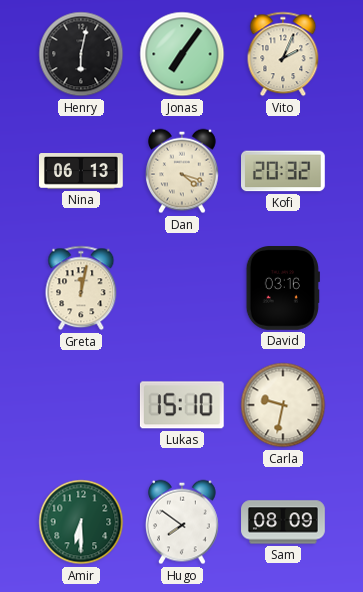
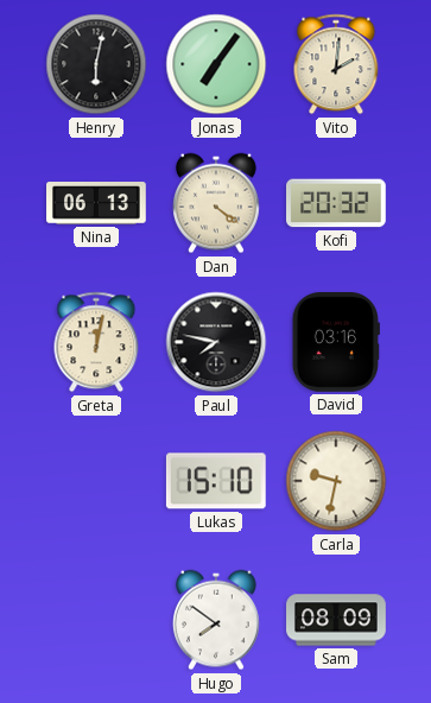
Vito: 2:04 -> 2:01
Dan: 4:18 -> 4:21
Paul: none -> 7:47
Amir: 6:30 -> none
